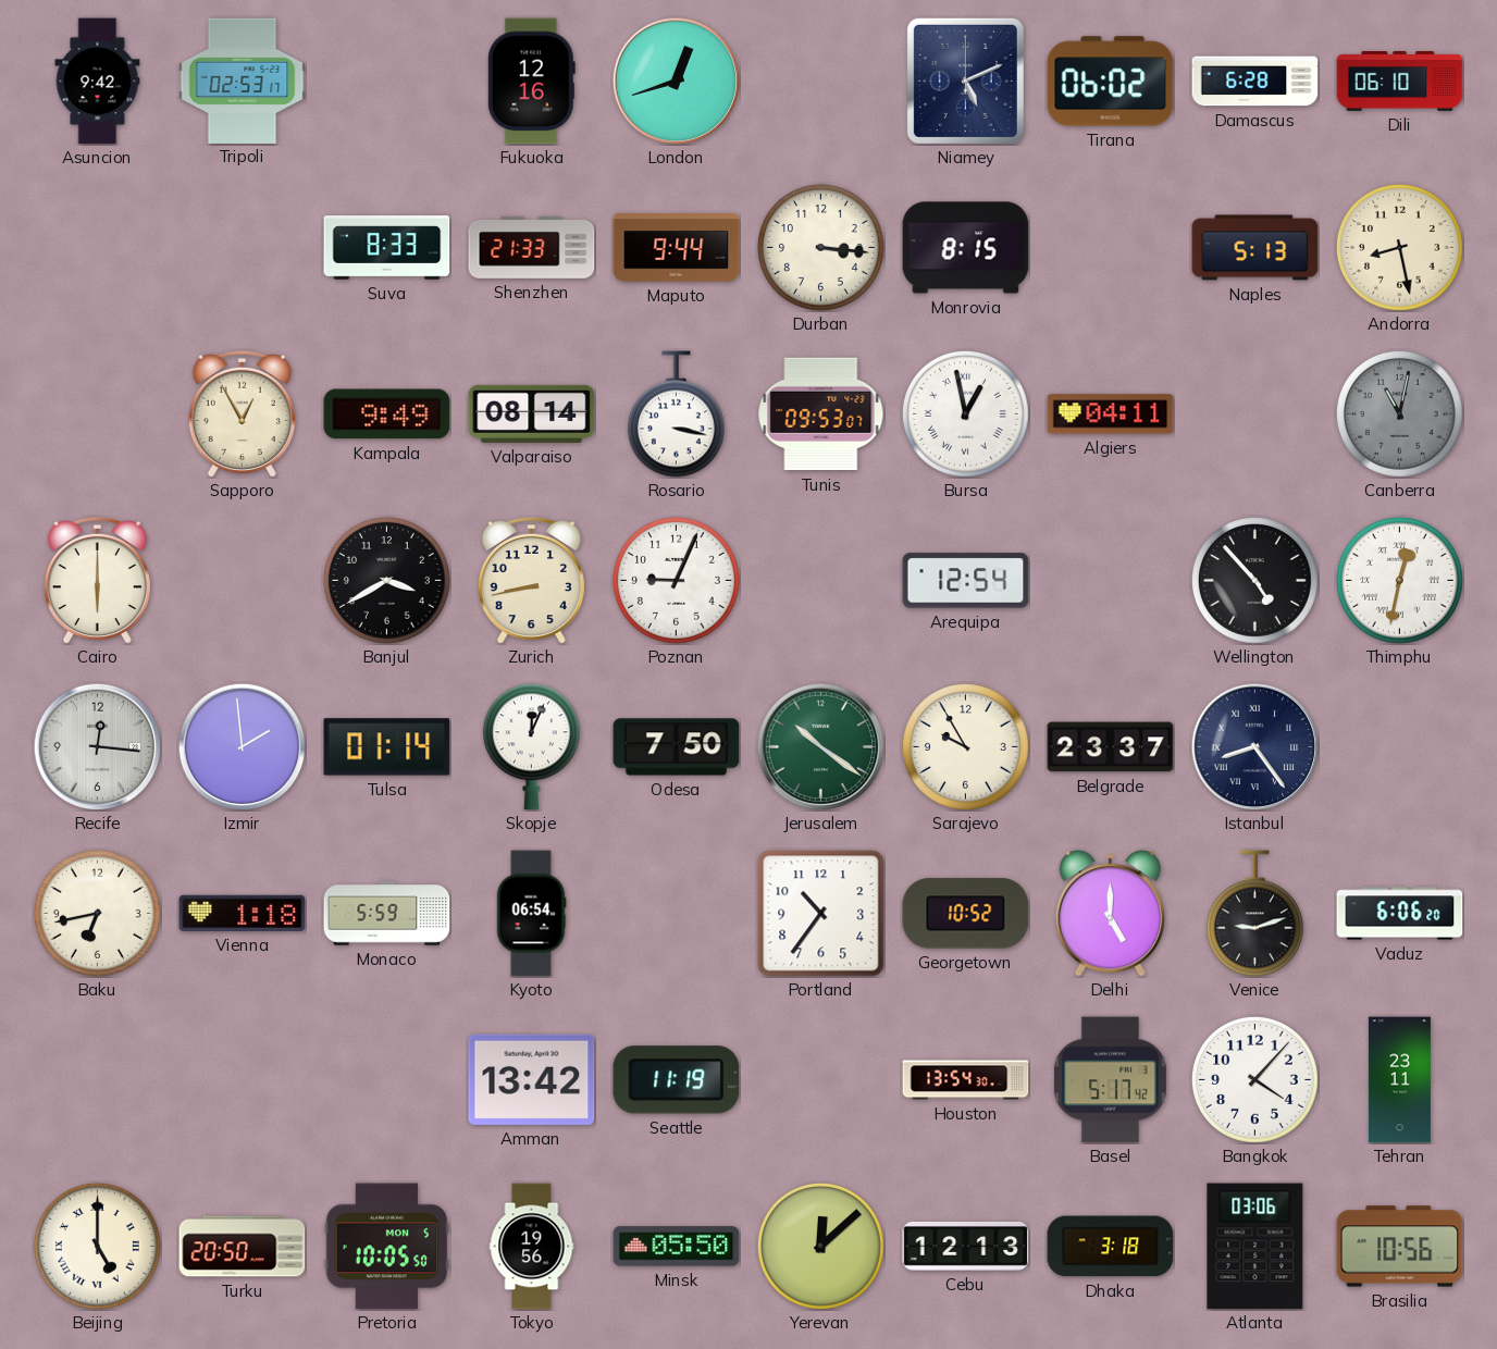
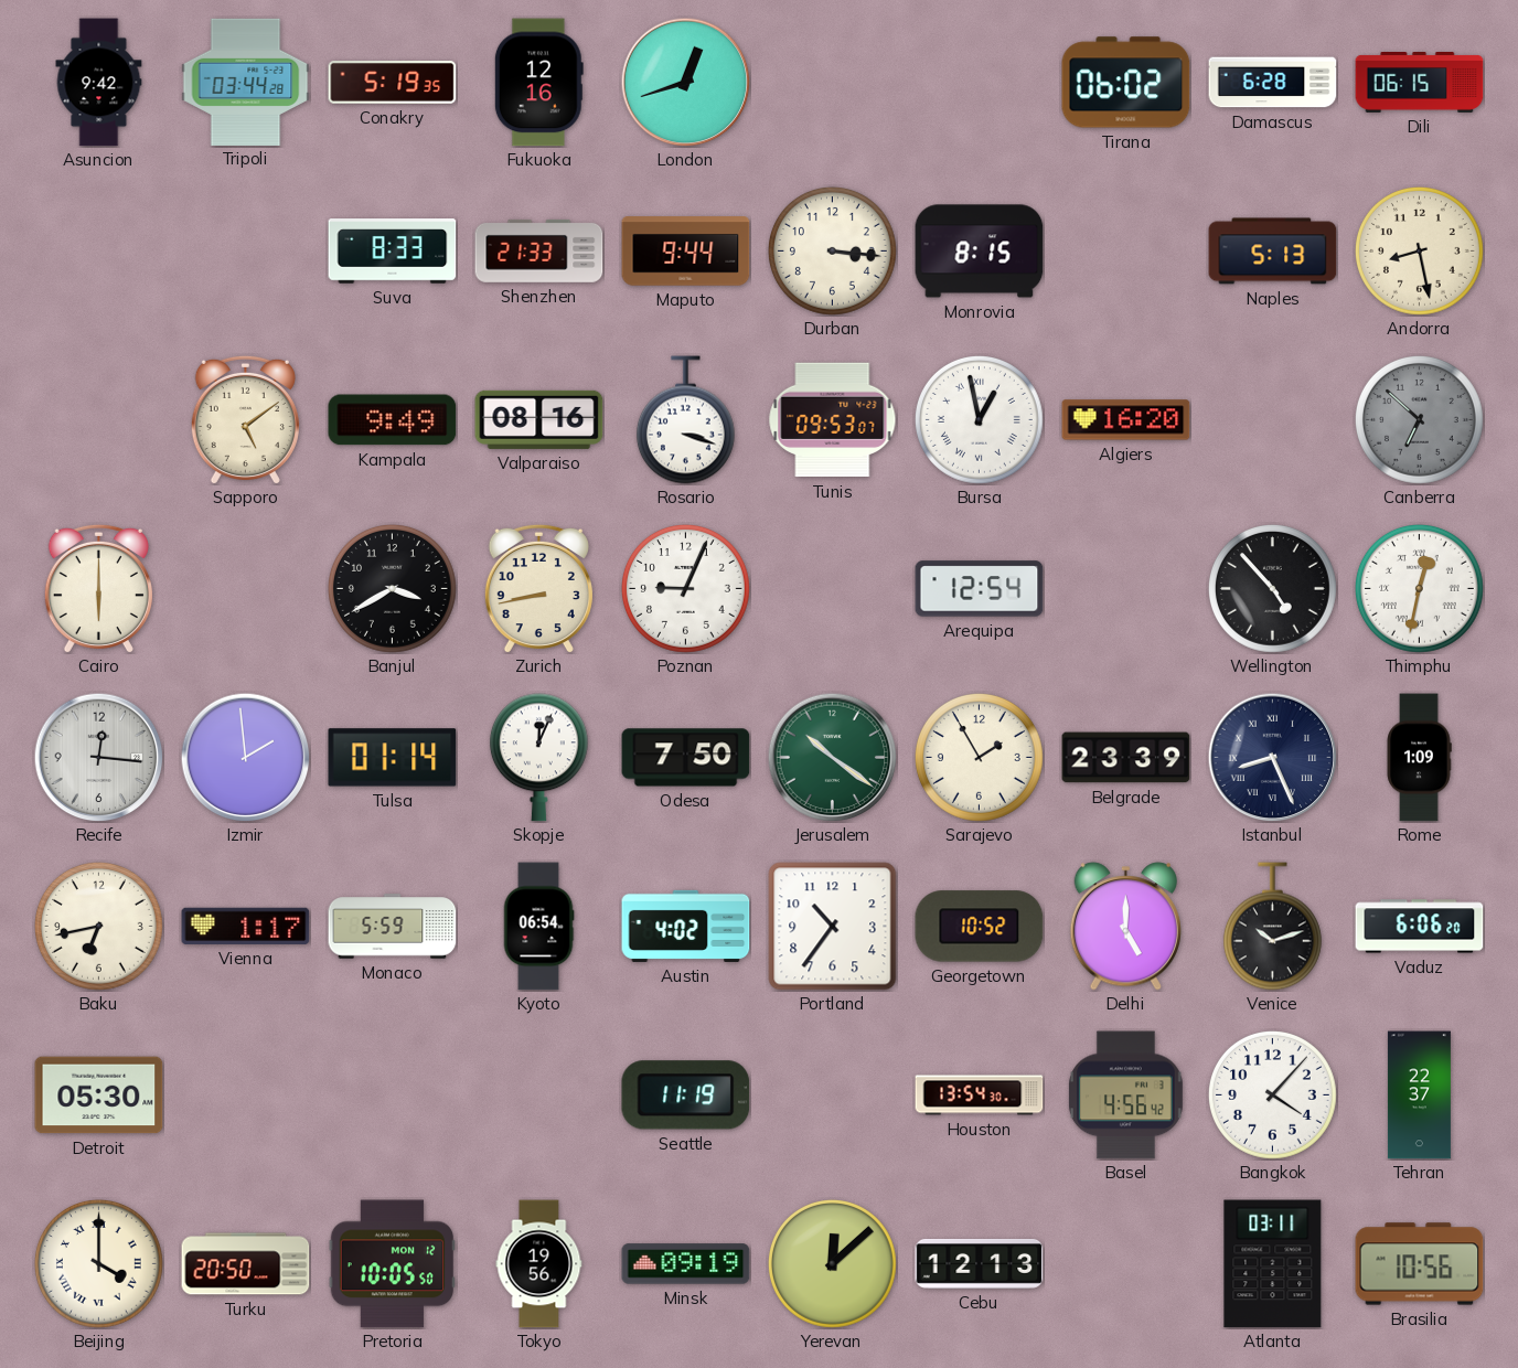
Tripoli: 02:53 -> 03:44
Conakry: none -> 5:19
Niamey: 5:11 -> none
Dili: 06:10 -> 06:15
Sapporo: 12:55 -> 5:09
Valparaiso: 08:14 -> 08:16
Rosario: 3:17 -> 3:18
Algiers: 04:11 -> 16:20
Canberra: 11:02 -> 6:52
Sarajevo: 9:55 -> 1:55
Belgrade: 23:37 -> 23:39
Istanbul: 8:24 -> 8:26
Rome: none -> 1:09
Vienna: 1:18 -> 1:17
Austin: none -> 4:02
Venice: 9:12 -> 10:12
Detroit: none -> 05:30
Amman: 13:42 -> none
Basel: 5:17 -> 4:56
Tehran: 23:11 -> 22:37
Beijing: 5:00 -> 4:00
Pretoria date: MON 5 -> MON 12
Minsk: 05:50 -> 09:19
Dhaka: 3:18 -> none
Atlanta: 03:06 -> 03:11
